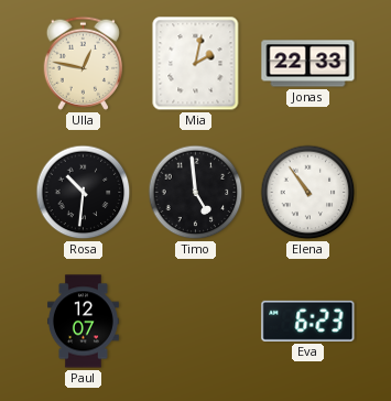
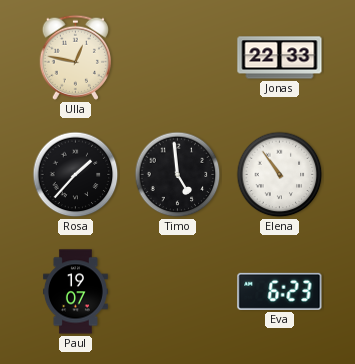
Mia: 2:02 -> none
Rosa: 10:31 -> 1:37
Paul: 12:07 -> 19:07
